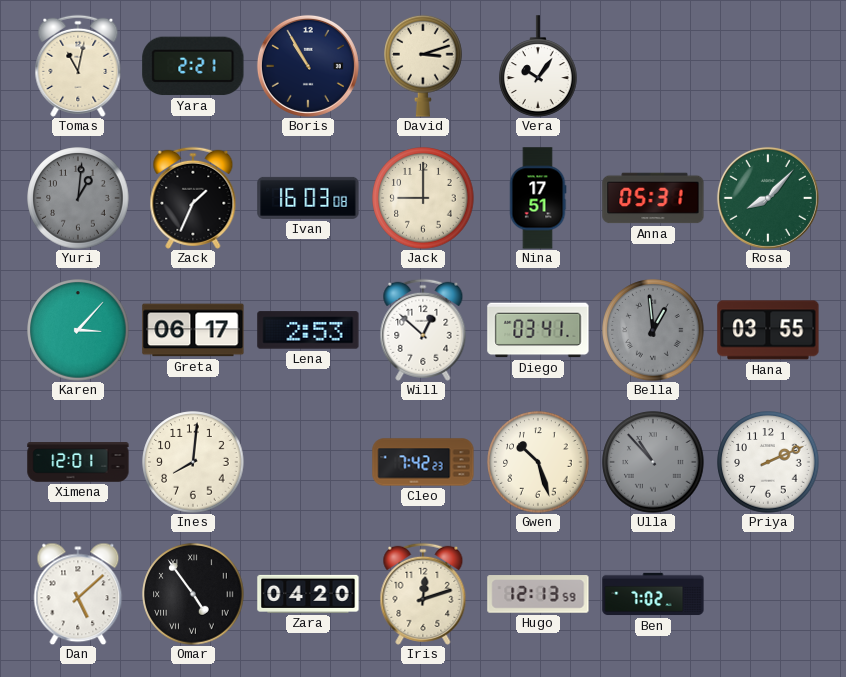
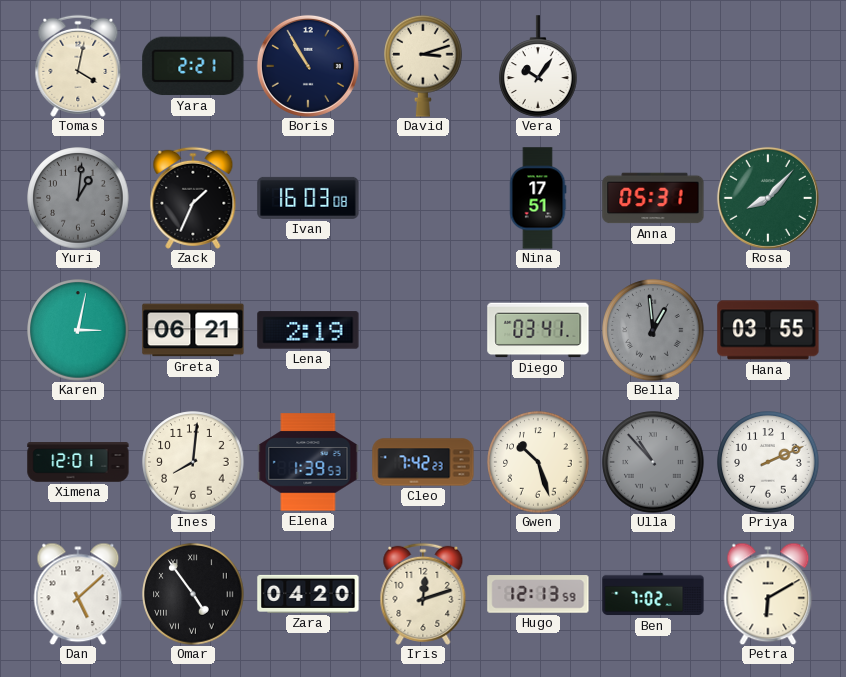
Tomas: 11:02 -> 4:02
Jack: 9:00 -> none
Karen: 3:07 -> 3:02
Greta: 06:17 -> 06:21
Lena: 2:53 -> 2:19
Will: 12:52 -> none
Elena: none -> 1:39
Petra: none -> 6:10
